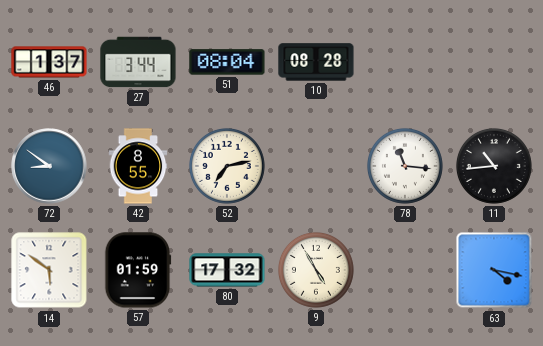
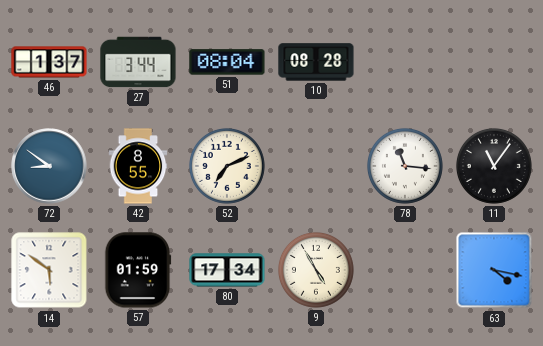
52: 7:13 -> 7:11
11: 10:44 -> 11:06
80: 17:32 -> 17:34
